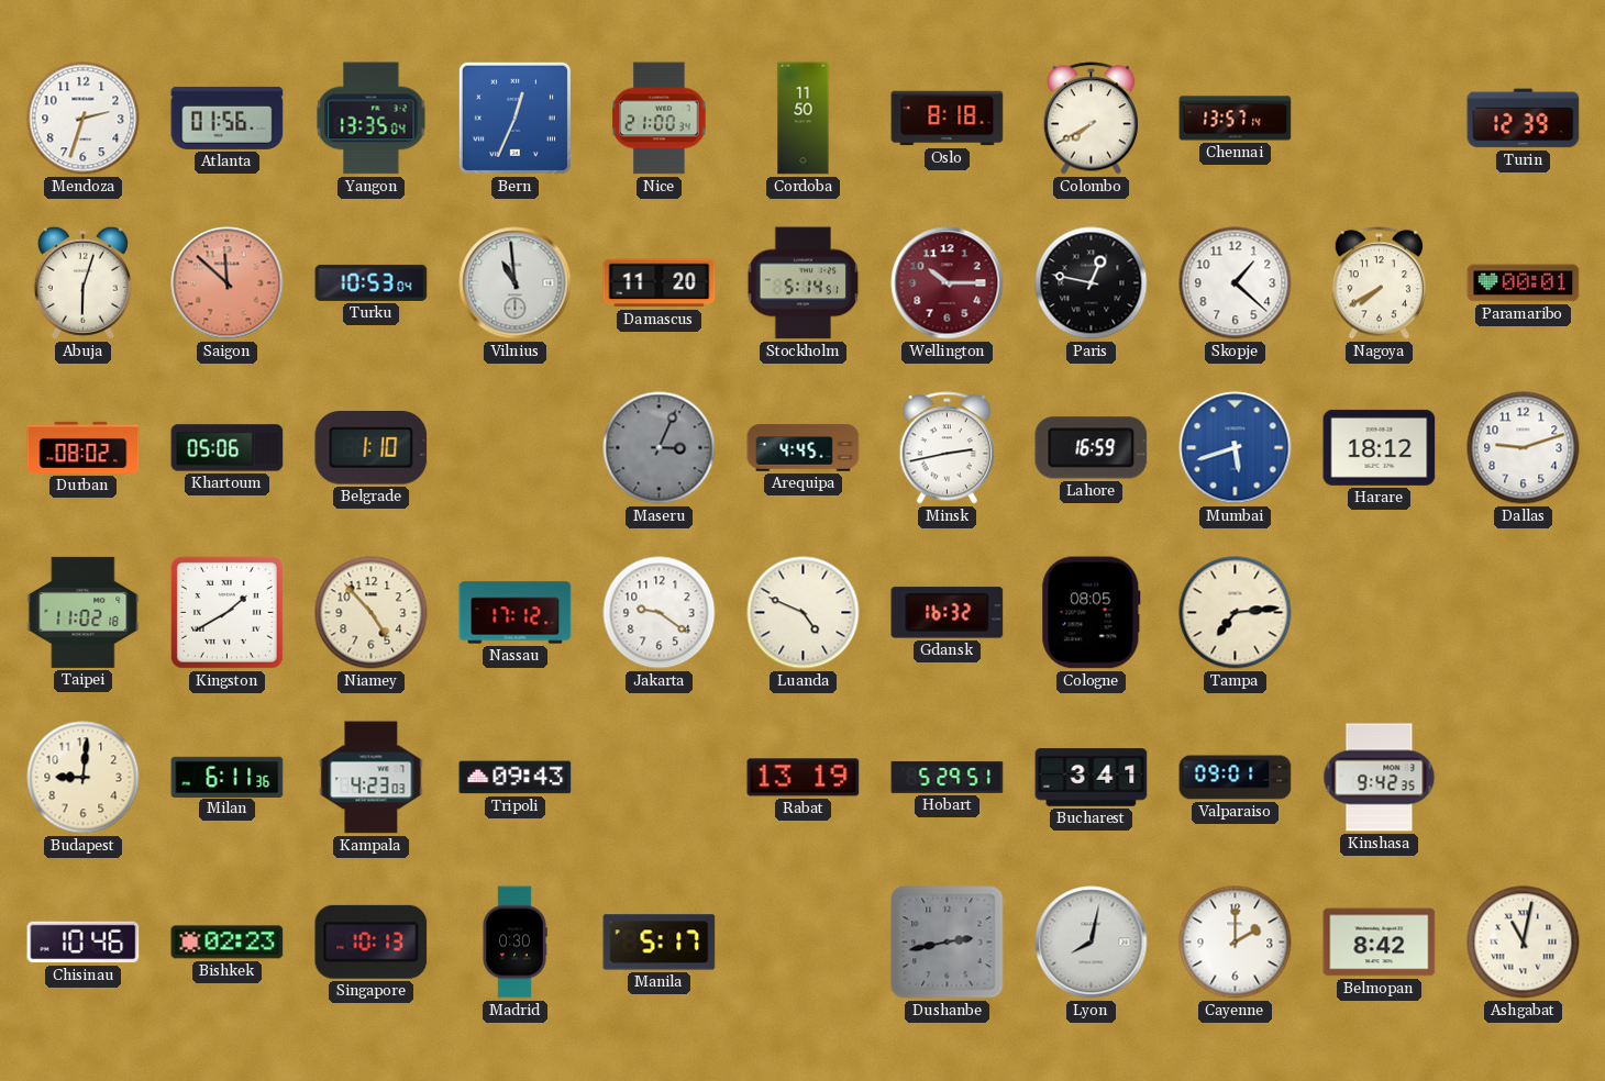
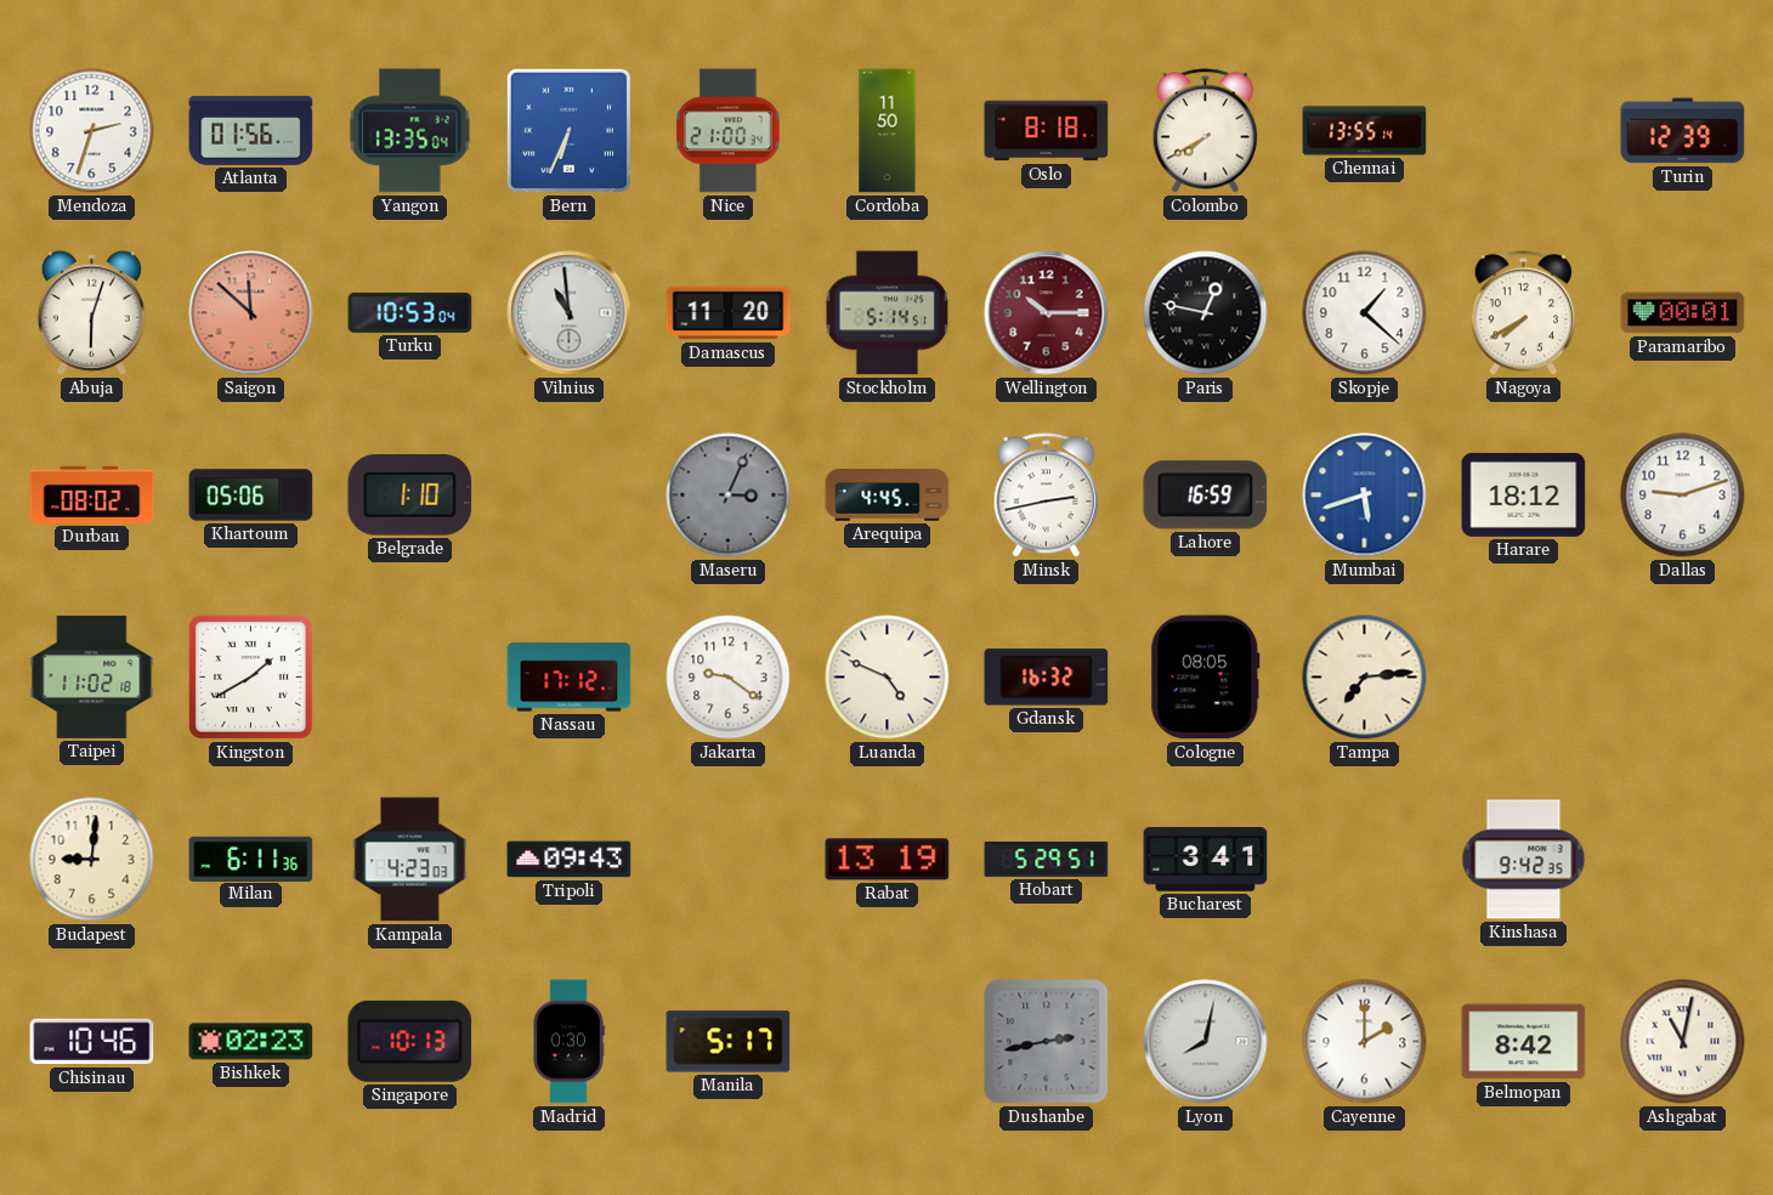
Bern: 12:34 -> 6:34
Chennai: 13:57 -> 13:55
Niamey: 4:53 -> none
Valparaiso: 09:01 -> none
